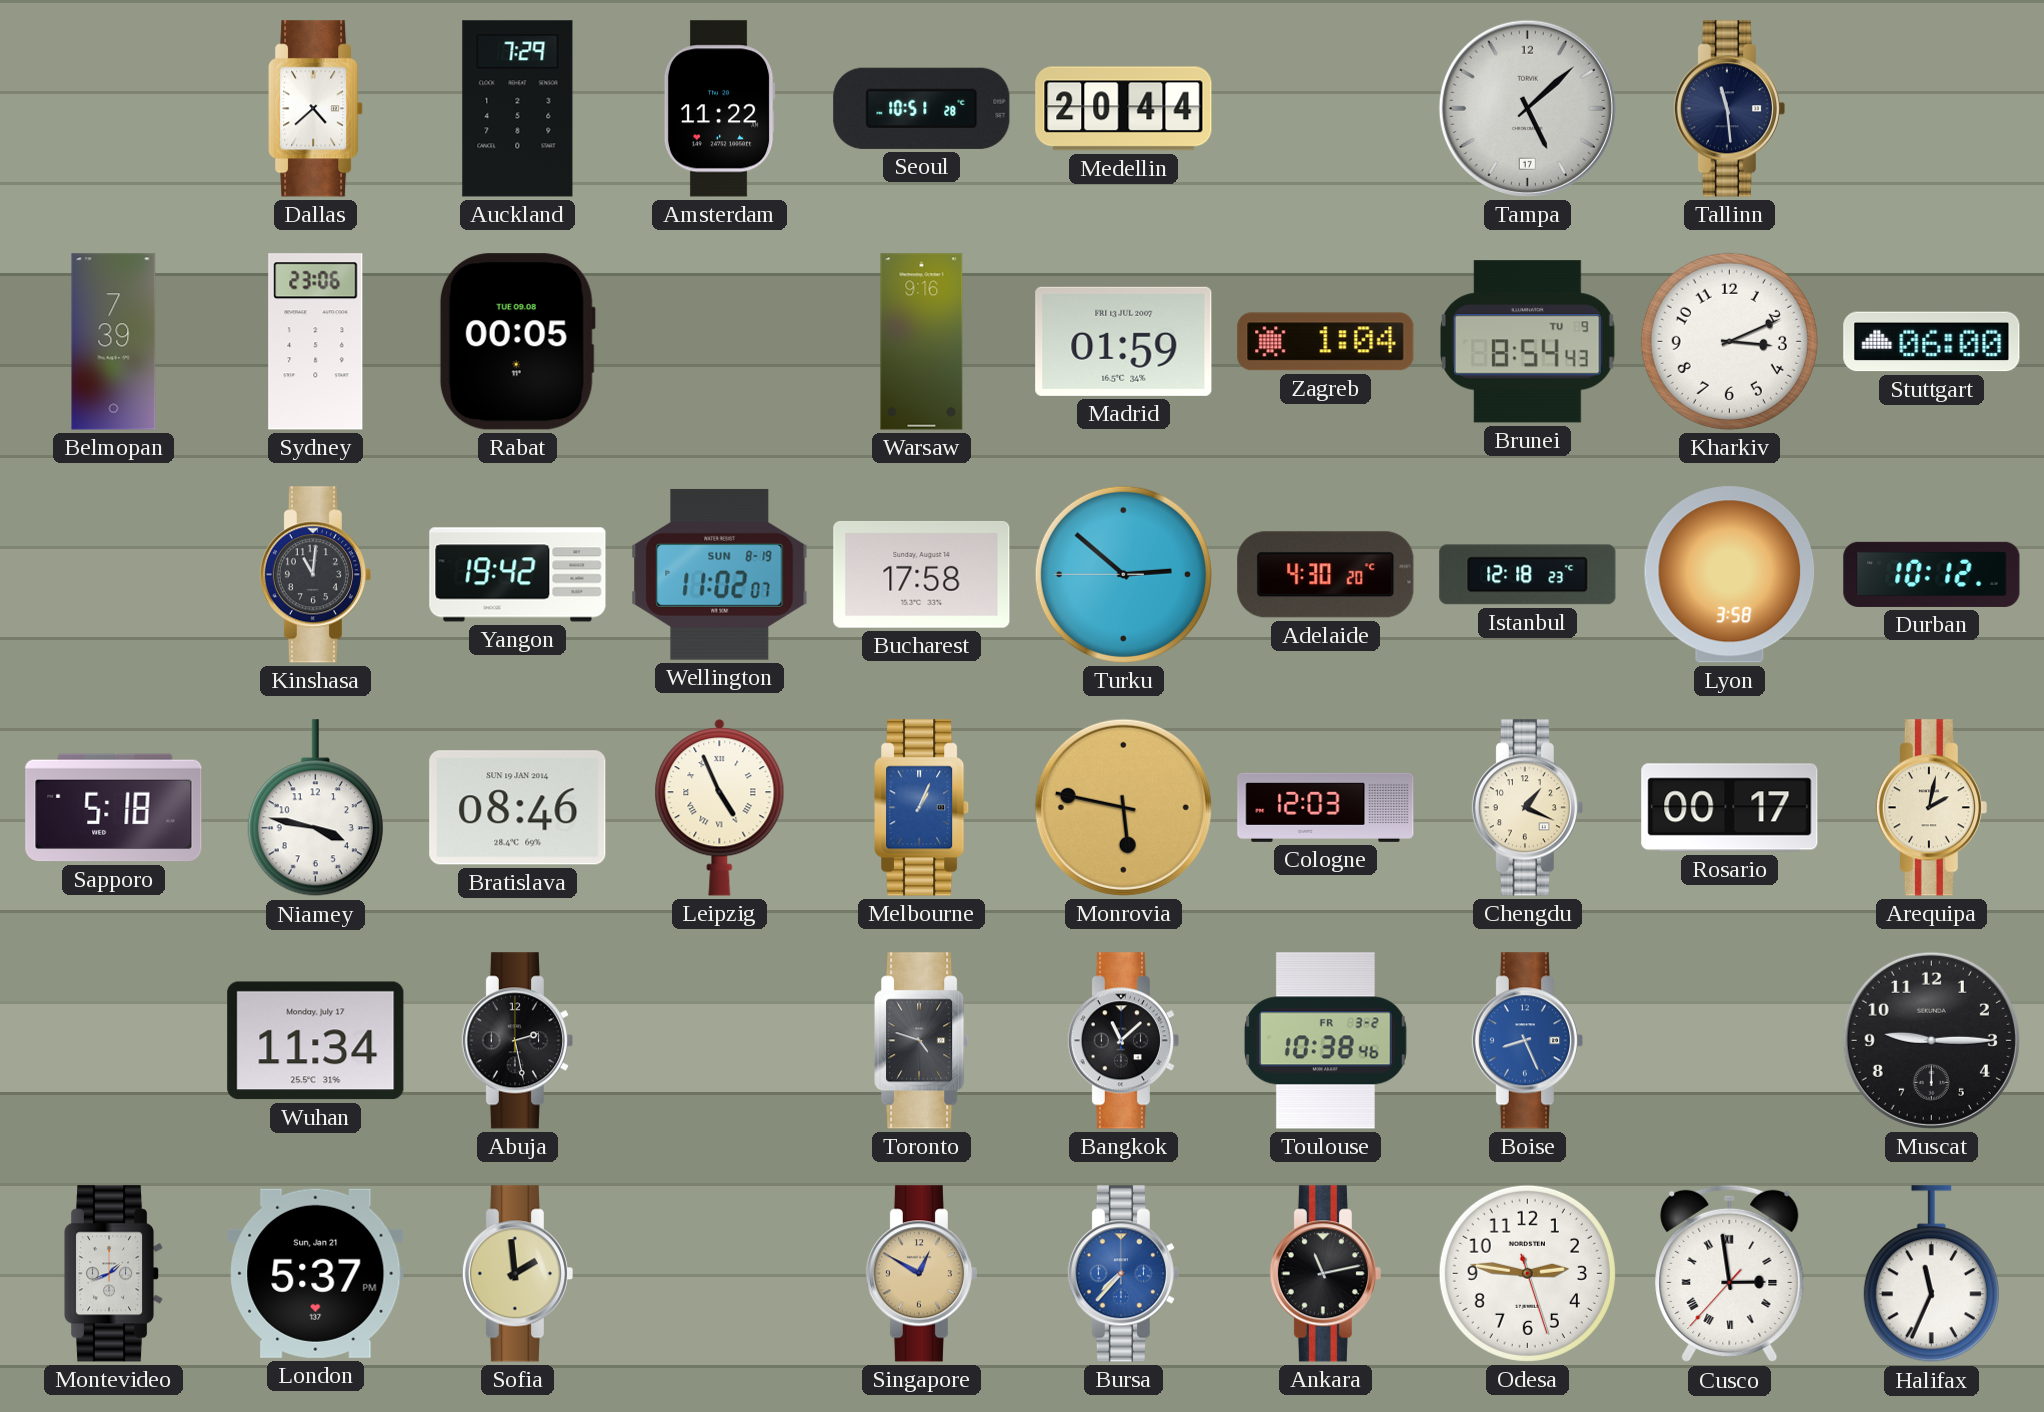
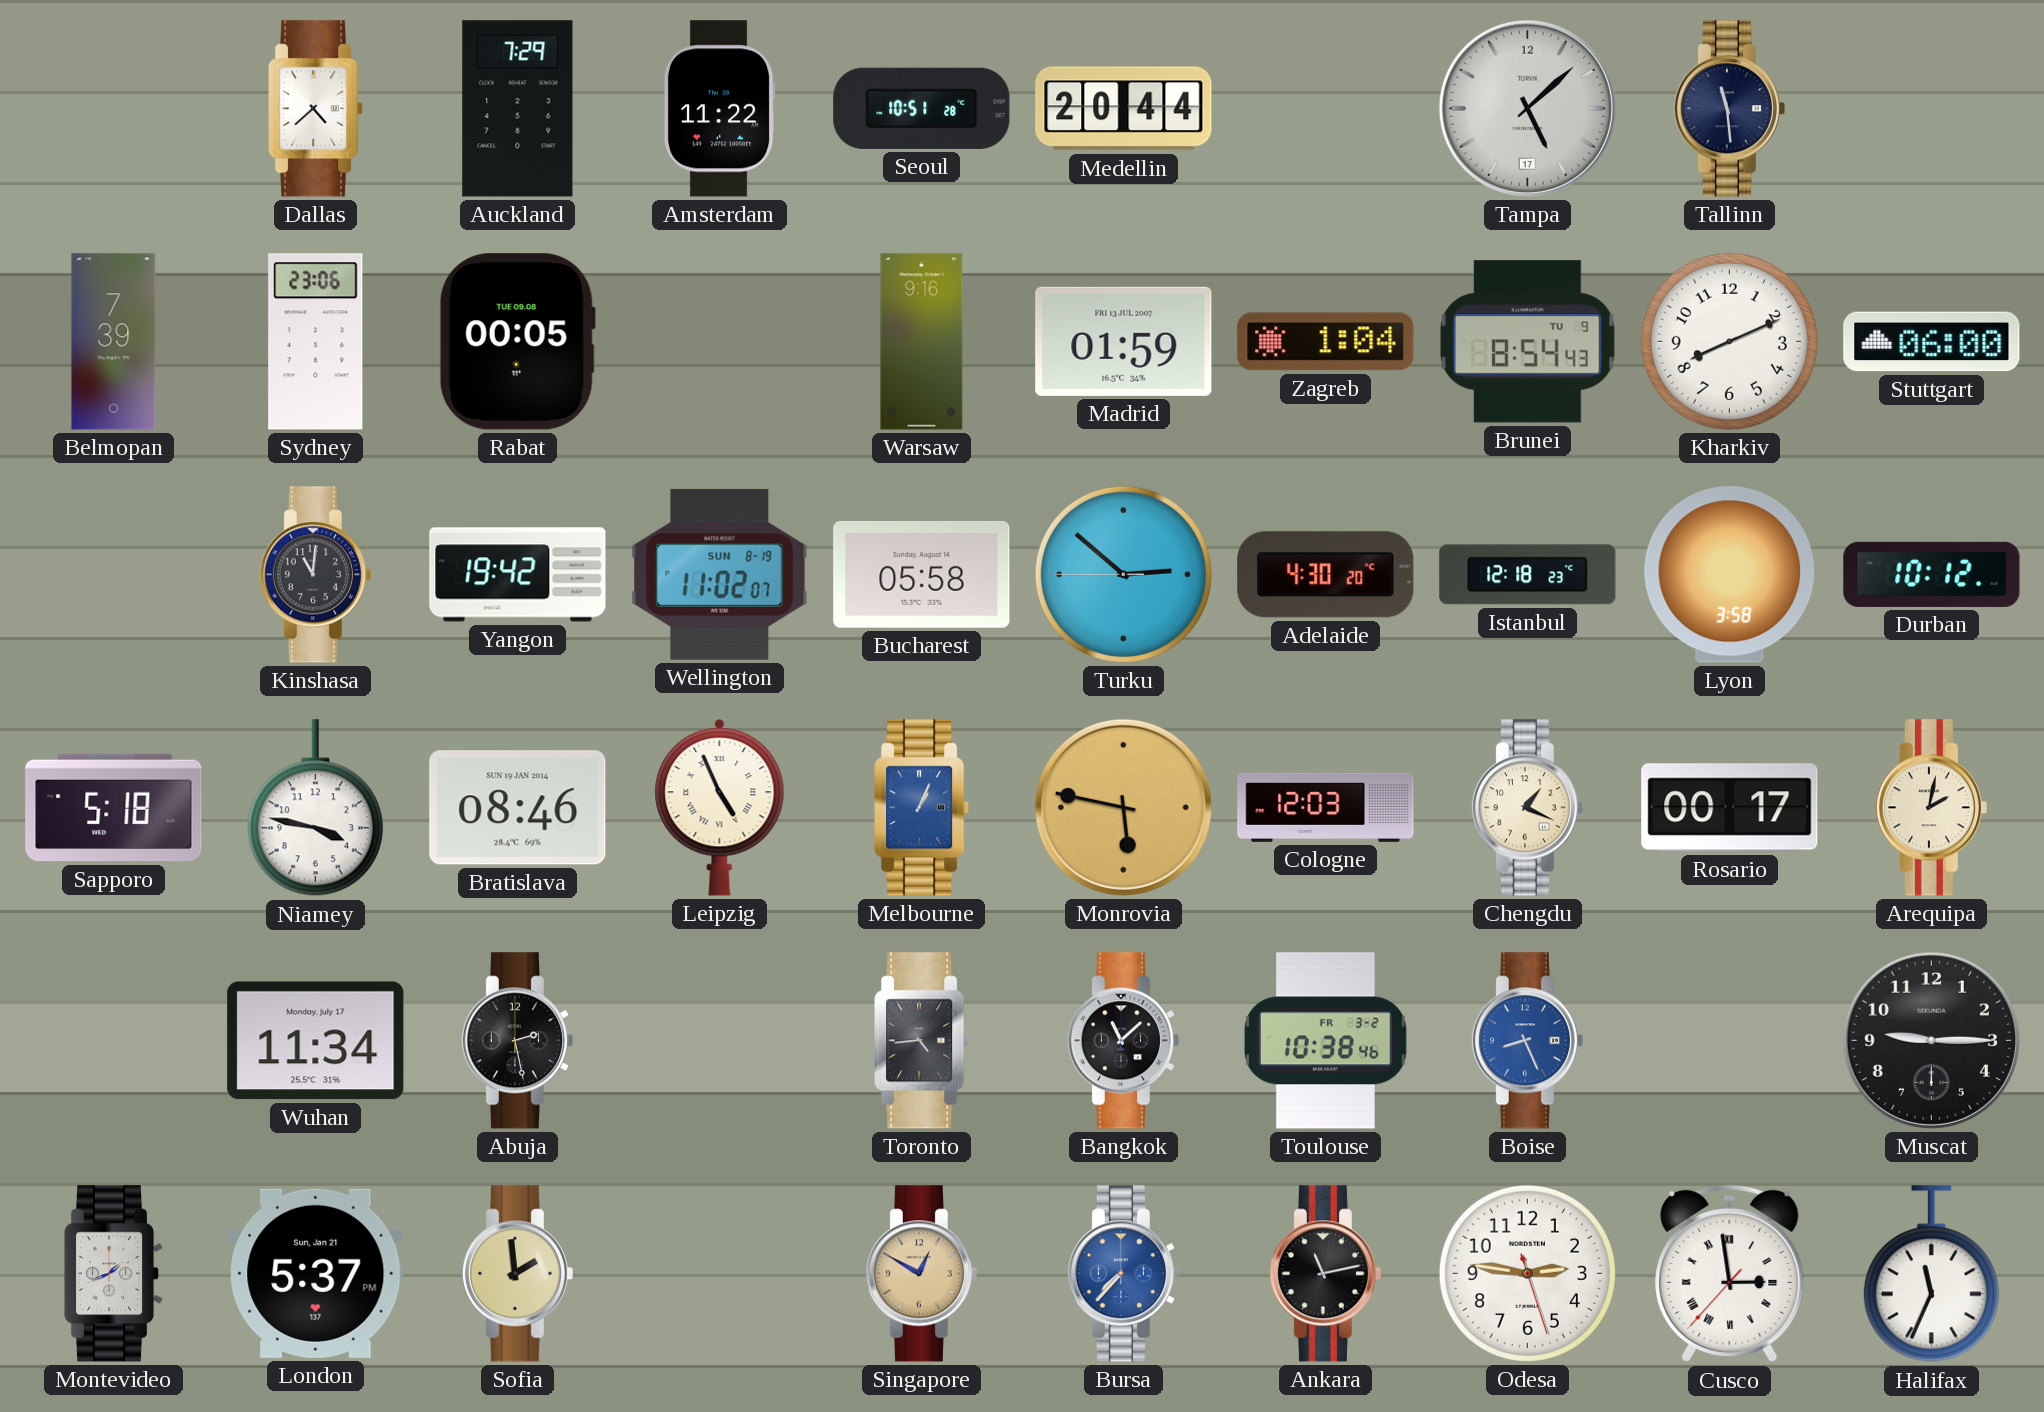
Kharkiv: 3:11 -> 8:11
Bucharest: 17:58 -> 05:58
Toronto: 4:48 -> 4:44
